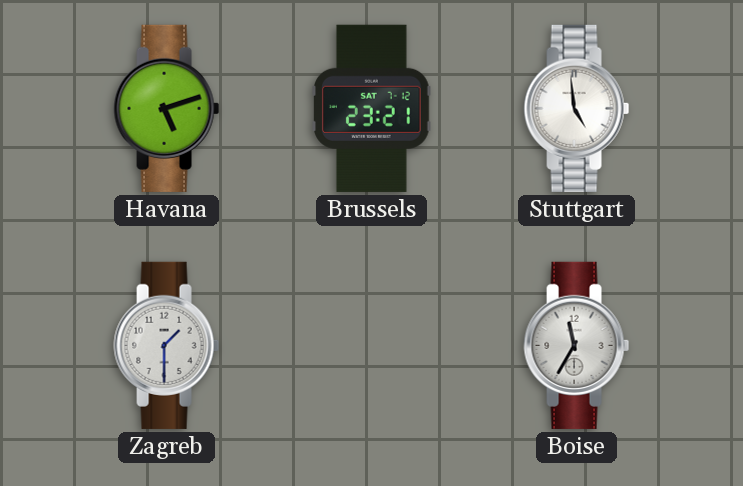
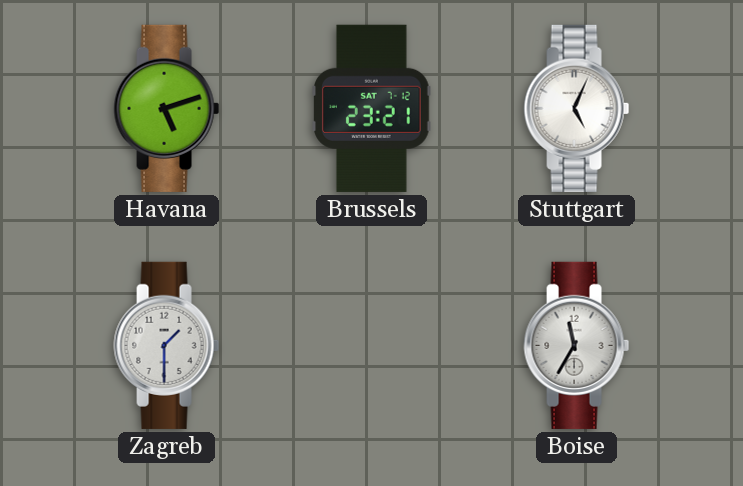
Stuttgart: 4:59 -> 5:04
